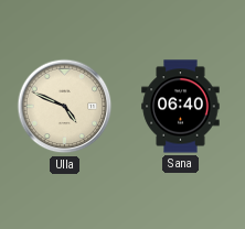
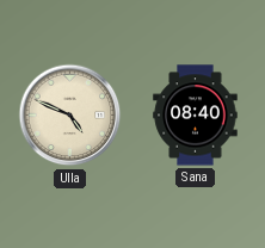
Sana: 06:40 -> 08:40
